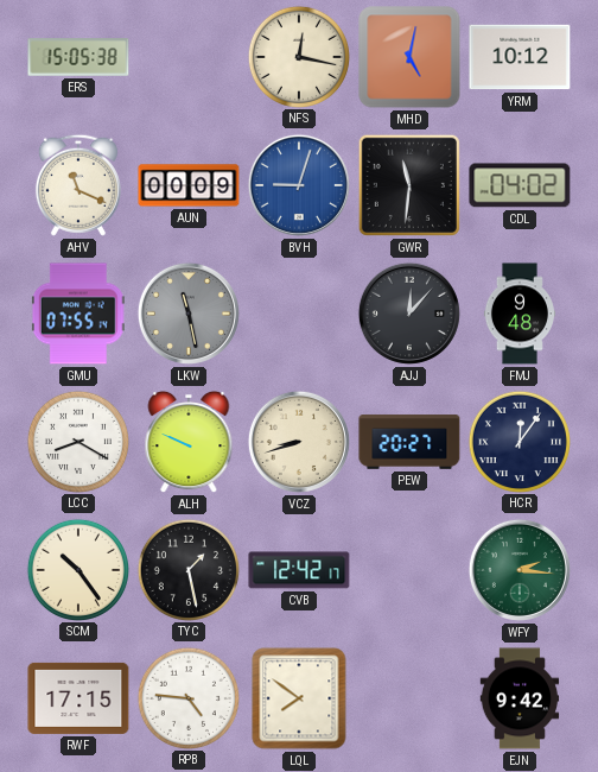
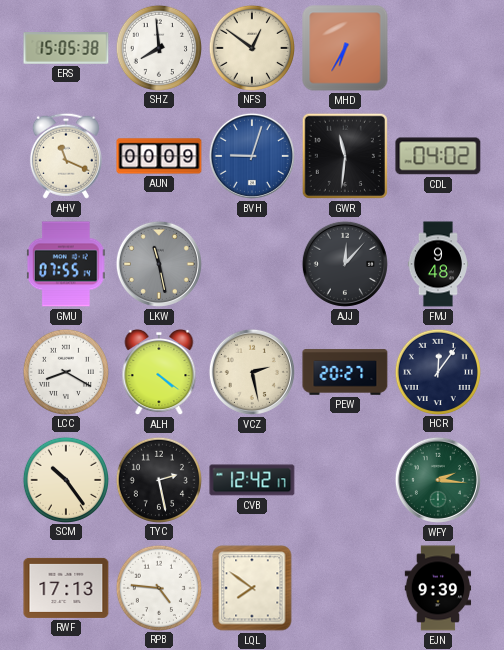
SHZ: none -> 7:59
NFS: 12:17 -> 12:51
MHD: 5:02 -> 6:35
YRM: 10:12 -> none
ALH: 9:49 -> 4:21
VCZ: 8:42 -> 2:28
TYC: 1:28 -> 2:28
RWF: 17:15 -> 17:13
EJN: 9:42 -> 9:39
